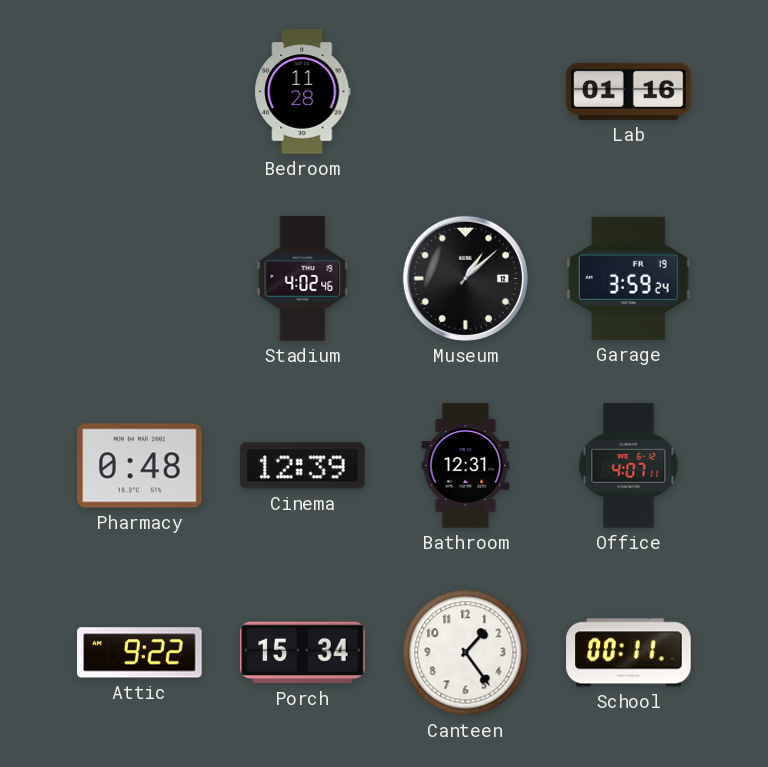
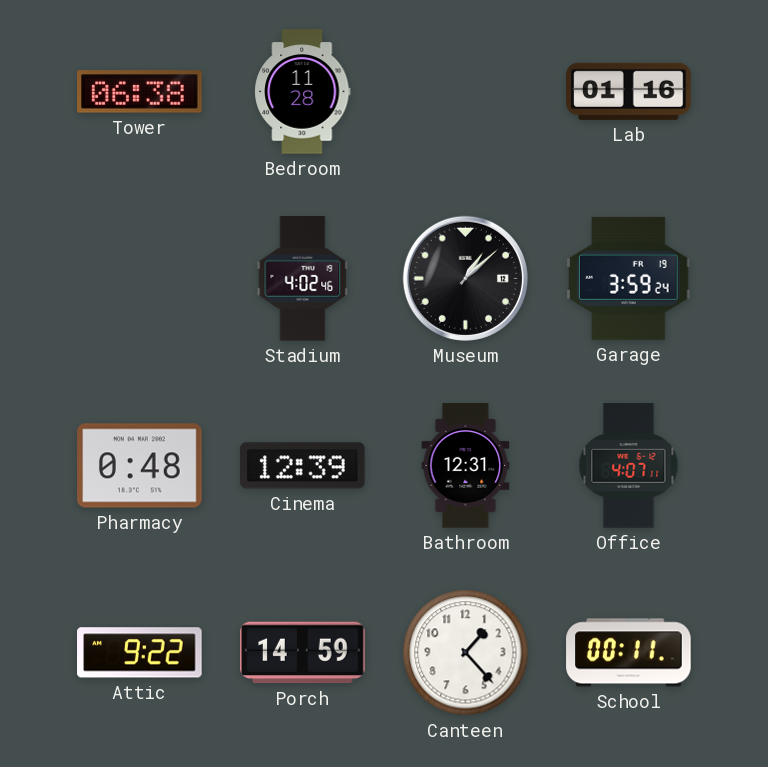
Tower: none -> 06:38
Porch: 15:34 -> 14:59
Canteen: 1:24 -> 1:23
